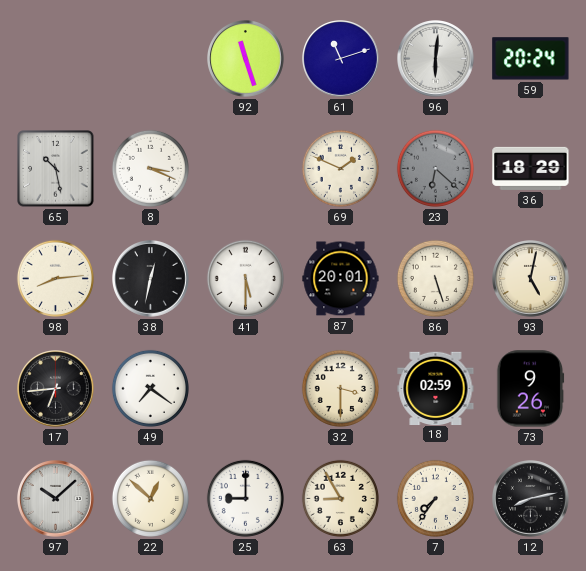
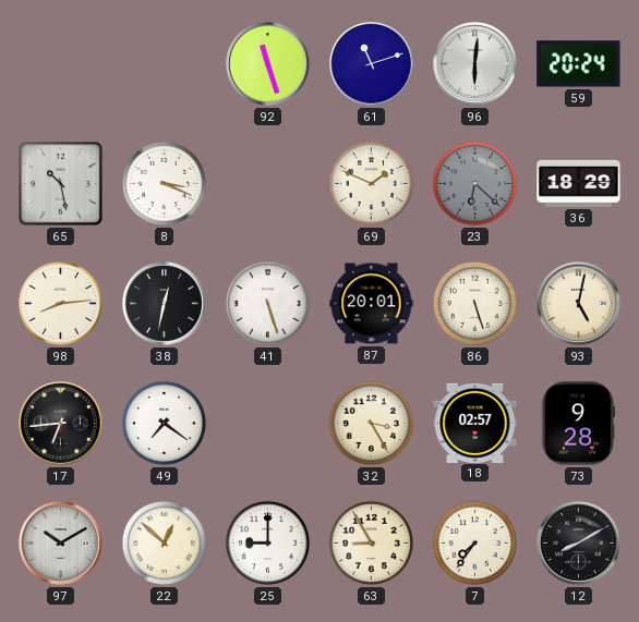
41: 5:30 -> 5:27
32: 3:30 -> 3:25
18: 02:59 -> 02:57
73: 9:26 -> 9:28
97: 10:08 -> 10:10
12: 8:13 -> 8:10
